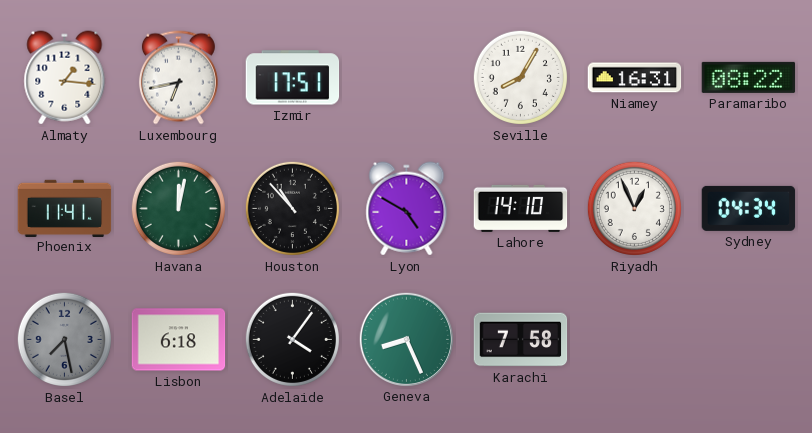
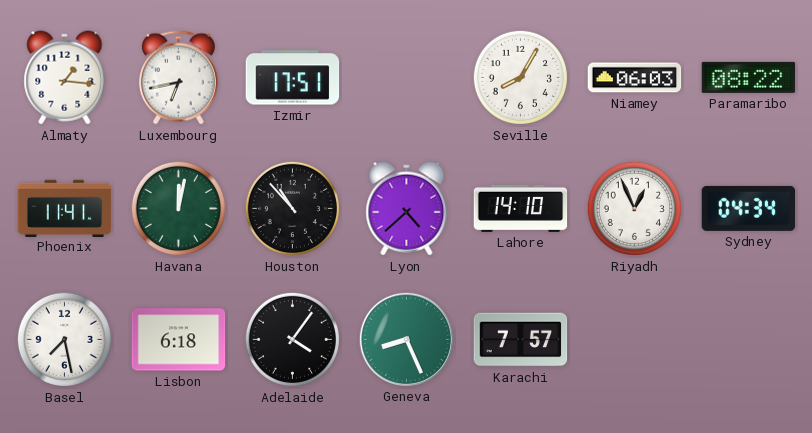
Niamey: 16:31 -> 06:03
Lyon: 4:50 -> 4:38
Basel dial: grey -> white
Karachi: 7:58 -> 7:57
